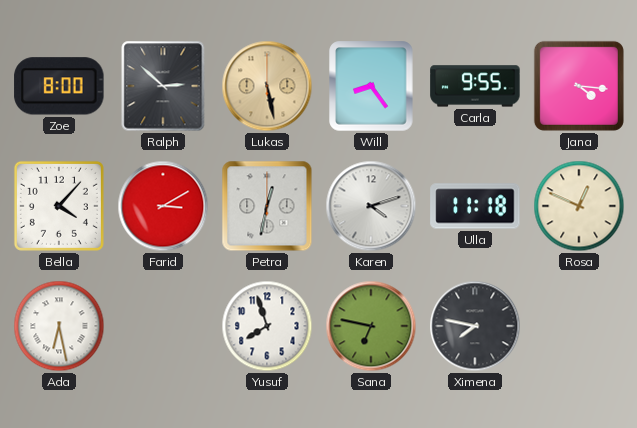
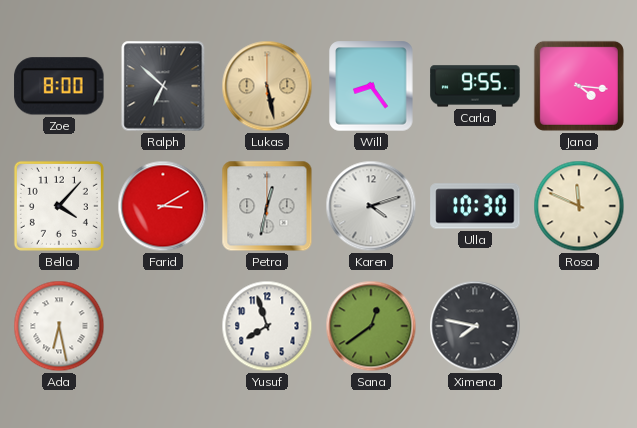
Ralph: 2:52 -> 6:52
Ulla: 11:18 -> 10:30
Rosa: 12:49 -> 11:49
Sana: 6:47 -> 12:39
